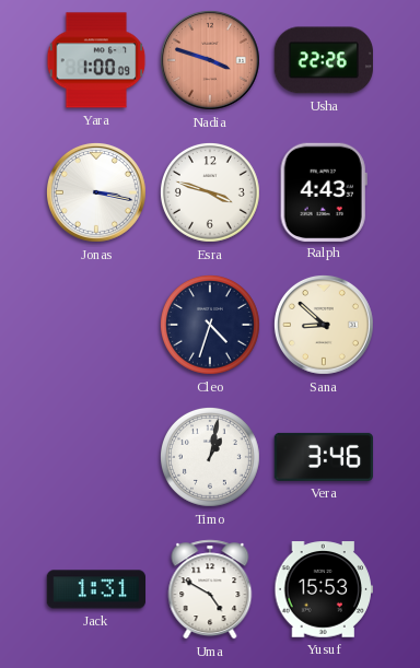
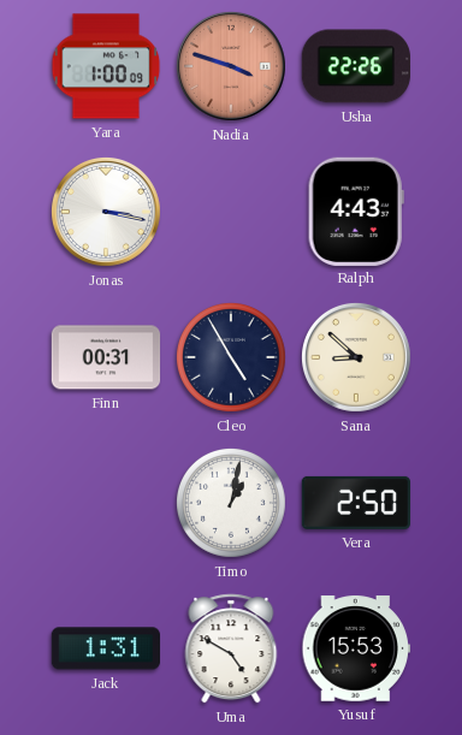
Esra: 3:48 -> none
Finn: none -> 00:31
Cleo: 4:33 -> 4:55
Vera: 3:46 -> 2:50
